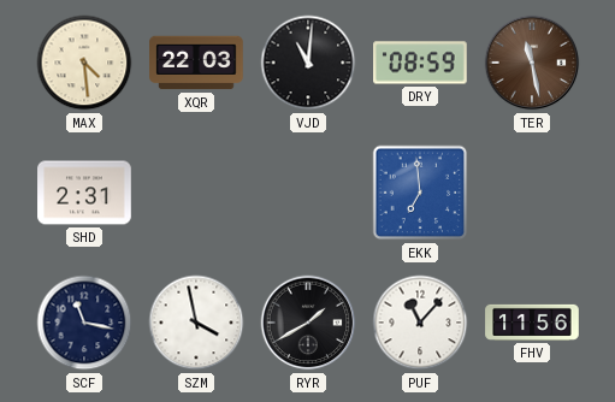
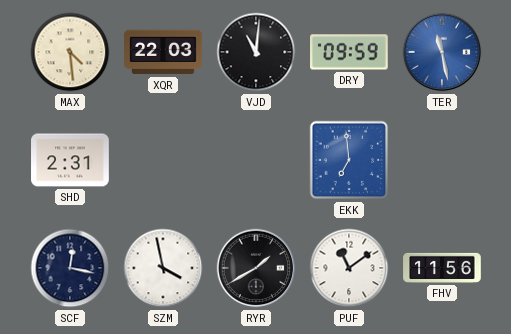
DRY: 08:59 -> 09:59
TER dial: brown -> blue
SCF: 11:17 -> 12:17
PUF: 11:07 -> 11:09
